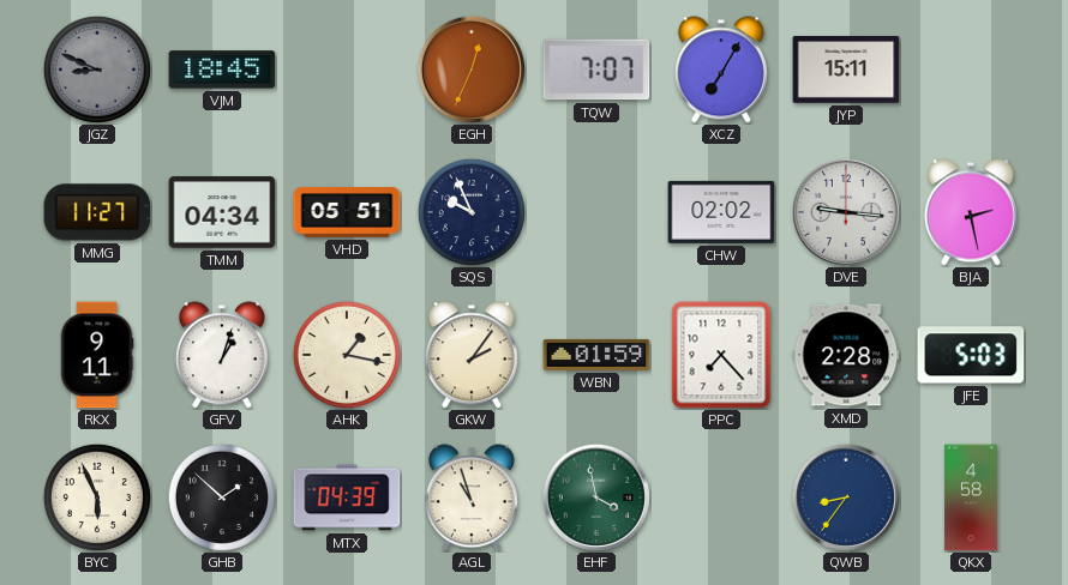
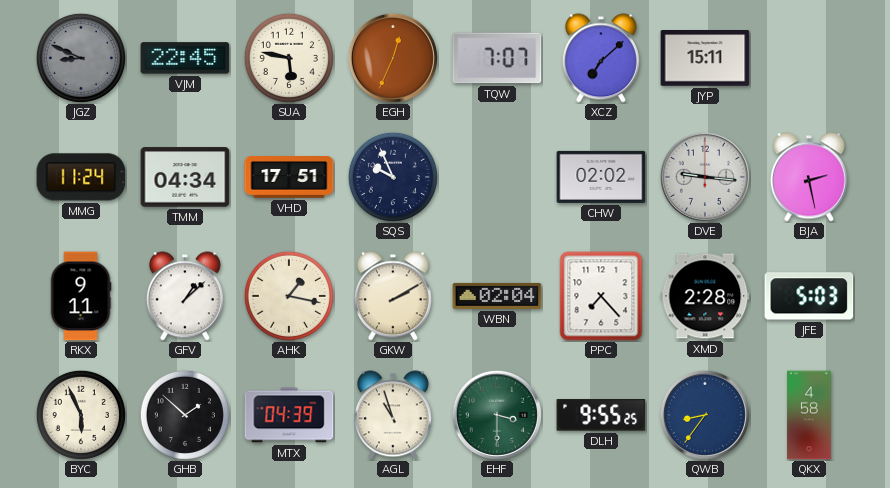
VJM: 18:45 -> 22:45
SUA: none -> 5:47
XCZ: 7:05 -> 7:08
MMG: 11:27 -> 11:24
VHD: 05:51 -> 17:51
GFV: 1:03 -> 1:08
GKW: 2:06 -> 2:10
WBN: 01:59 -> 02:04
EHF: 3:58 -> 3:30
DLH: none -> 9:55
